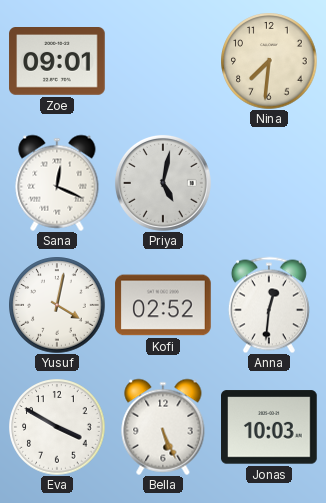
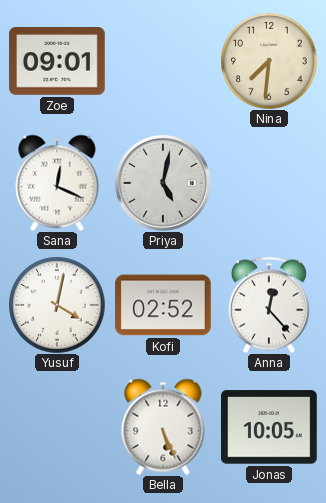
Anna: 12:31 -> 12:23
Eva: 3:50 -> none
Jonas: 10:03 -> 10:05
